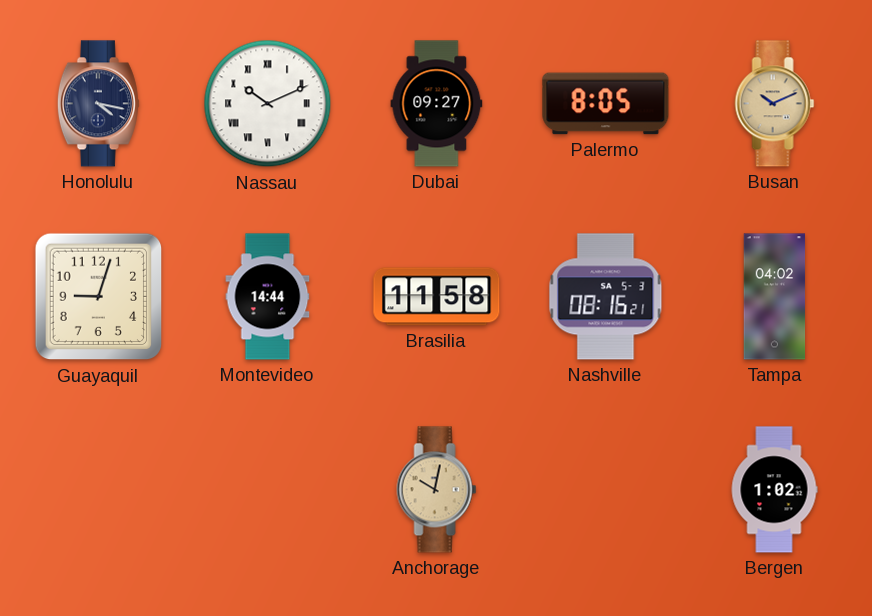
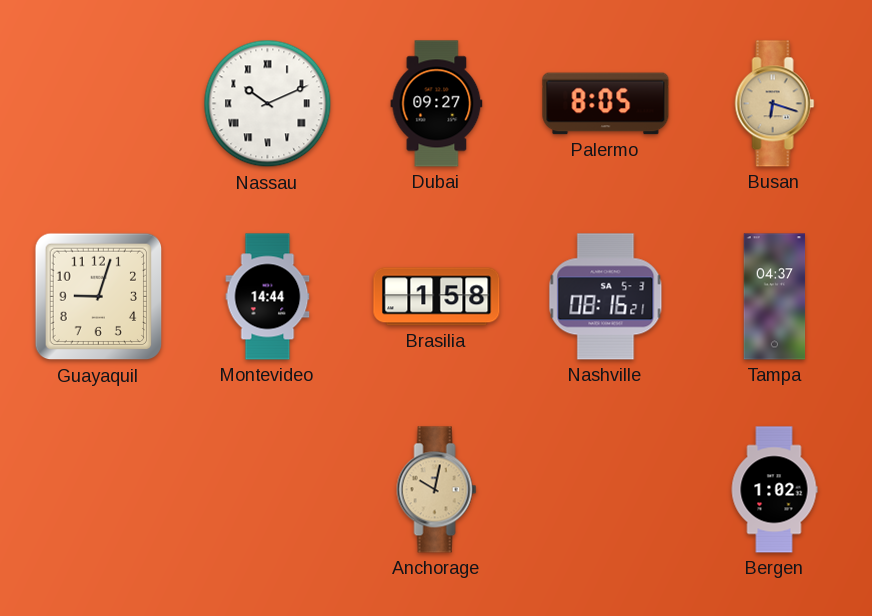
Honolulu: 4:17 -> none
Busan: 10:11 -> 6:18
Brasilia: 11:58 -> 1:58
Tampa: 04:02 -> 04:37
